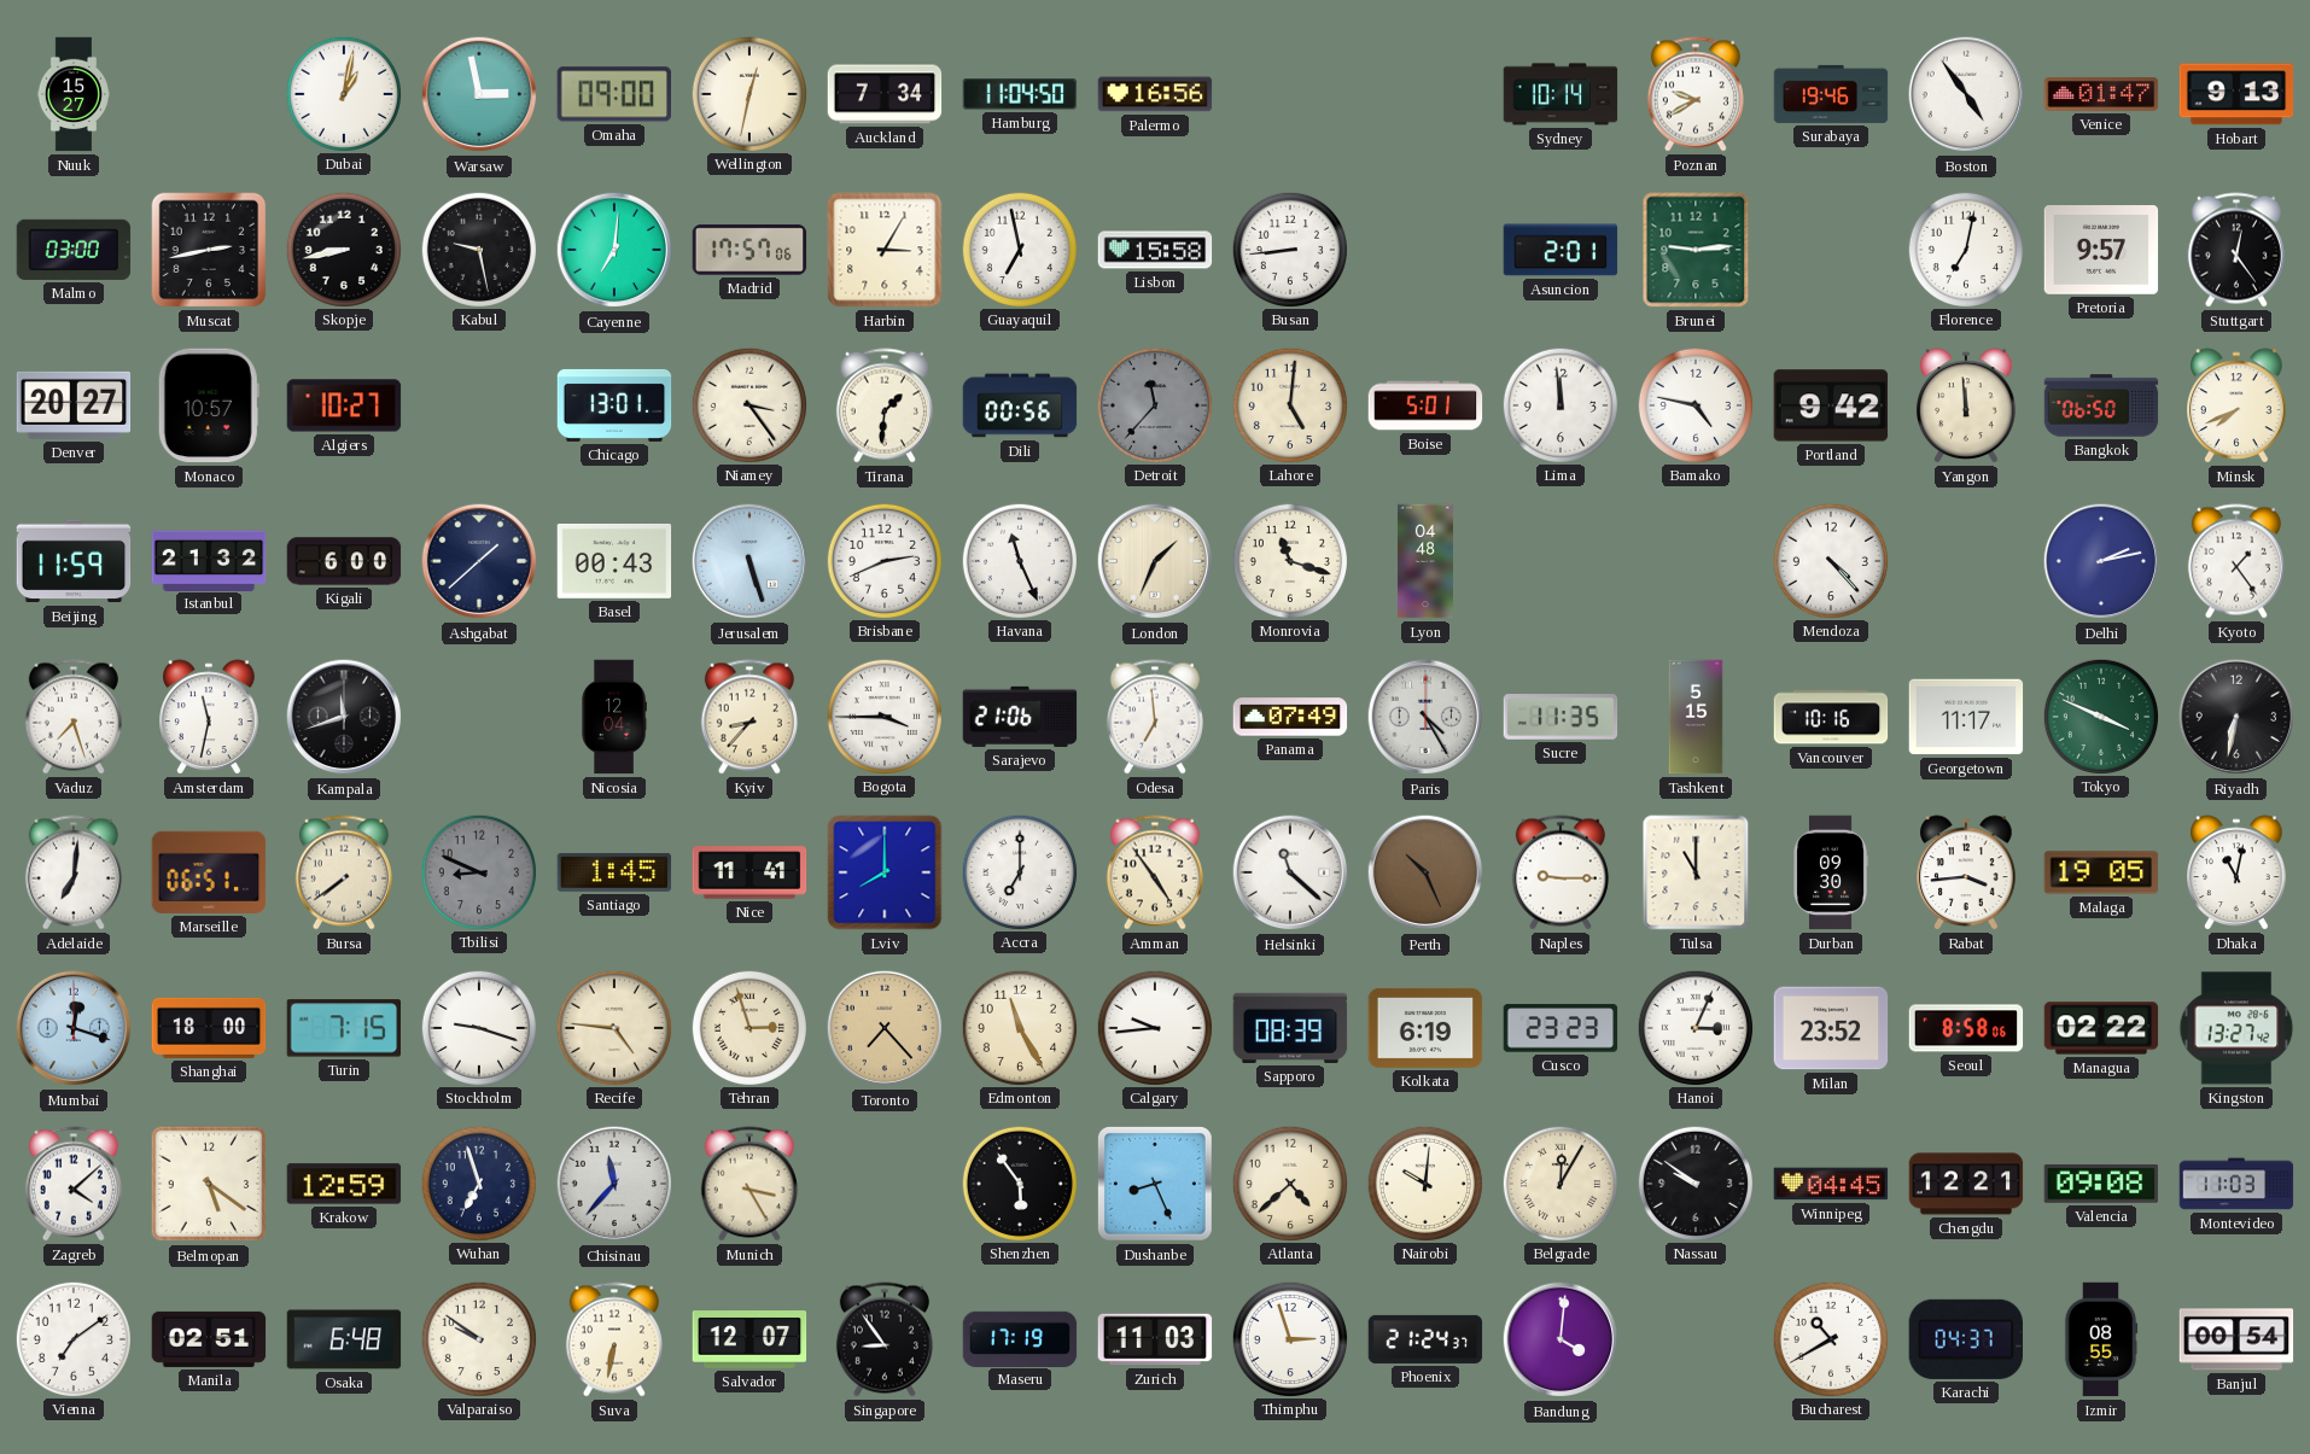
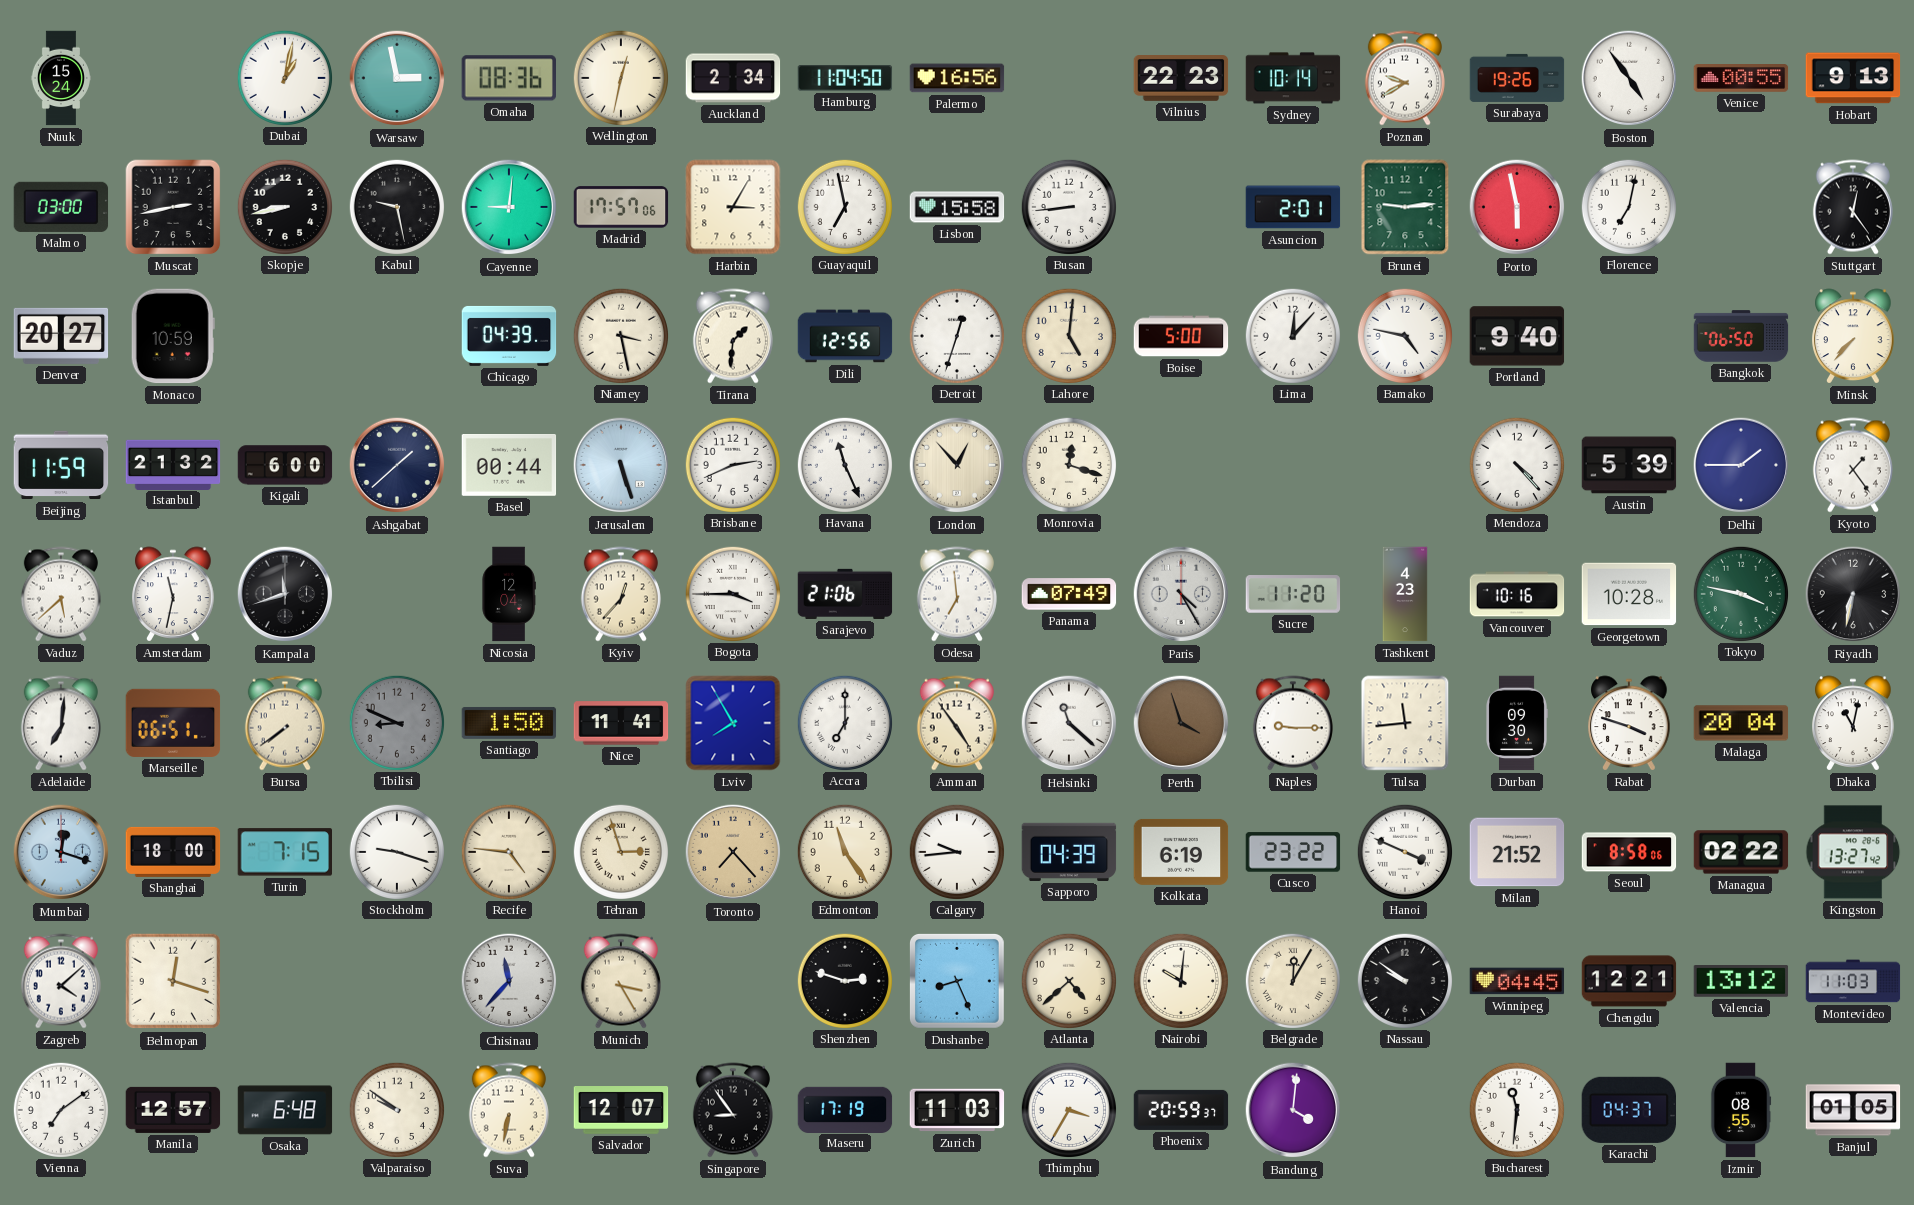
Nuuk: 15:27 -> 15:24
Omaha: 09:00 -> 08:36
Auckland: 7:34 -> 2:34
Vilnius: none -> 22:23
Surabaya: 19:46 -> 19:26
Venice: 01:47 -> 00:55
Cayenne: 7:01 -> 9:01
Porto: none -> 5:58
Pretoria: 9:57 -> none
Monaco: 10:57 -> 10:59
Algiers: 10:27 -> none
Chicago: 13:01 -> 04:39
Niamey: 3:24 -> 3:28
Dili: 00:56 -> 12:56
Detroit: 11:37 -> 12:33
Detroit dial: grey -> white
Boise: 5:01 -> 5:00
Lima: 11:59 -> 12:07
Portland: 9:42 -> 9:40
Yangon: 11:59 -> none
Minsk: 7:41 -> 7:37
Basel: 00:43 -> 00:44
London: 1:34 -> 12:53
Monrovia: 11:18 -> 12:18
Lyon: 04:48 -> none
Austin: none -> 5:39
Delhi: 2:13 -> 1:45
Vaduz: 7:27 -> 5:38
Kyiv: 8:37 -> 12:37
Sucre: 11:35 -> 11:20
Tashkent: 5:15 -> 4:23
Georgetown: 11:17 -> 10:28
Tokyo: 3:49 -> 3:47
Santiago: 1:45 -> 1:50
Lviv: 8:00 -> 7:55
Perth: 10:26 -> 3:57
Tulsa: 11:00 -> 11:44
Rabat: 3:44 -> 3:48
Malaga: 19:05 -> 20:04
Edmonton: 11:25 -> 11:24
Sapporo: 08:39 -> 04:39
Cusco: 23:23 -> 23:22
Hanoi: 3:04 -> 3:49
Milan: 23:52 -> 21:52
Belmopan: 5:21 -> 12:18
Krakow: 12:59 -> none
Wuhan: 6:57 -> none
Shenzhen: 5:54 -> 2:48
Valencia: 09:08 -> 13:12
Manila: 02:51 -> 12:57
Thimphu: 2:57 -> 3:35
Phoenix: 21:24 -> 20:59
Bucharest: 10:40 -> 11:31
Banjul: 00:54 -> 01:05
